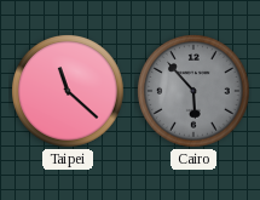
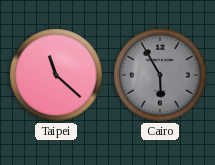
Cairo: 5:53 -> 5:55
